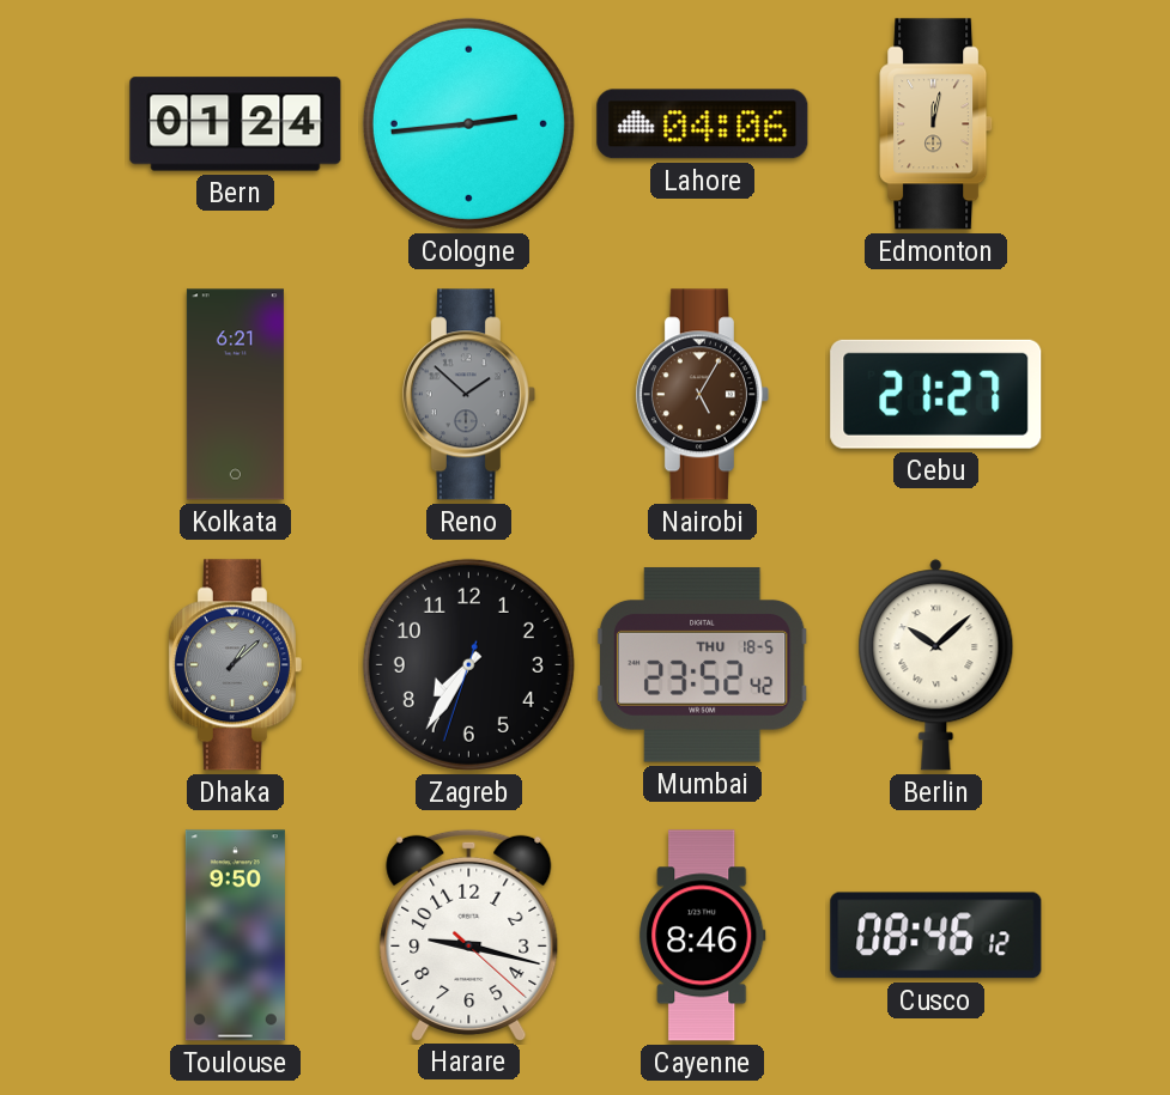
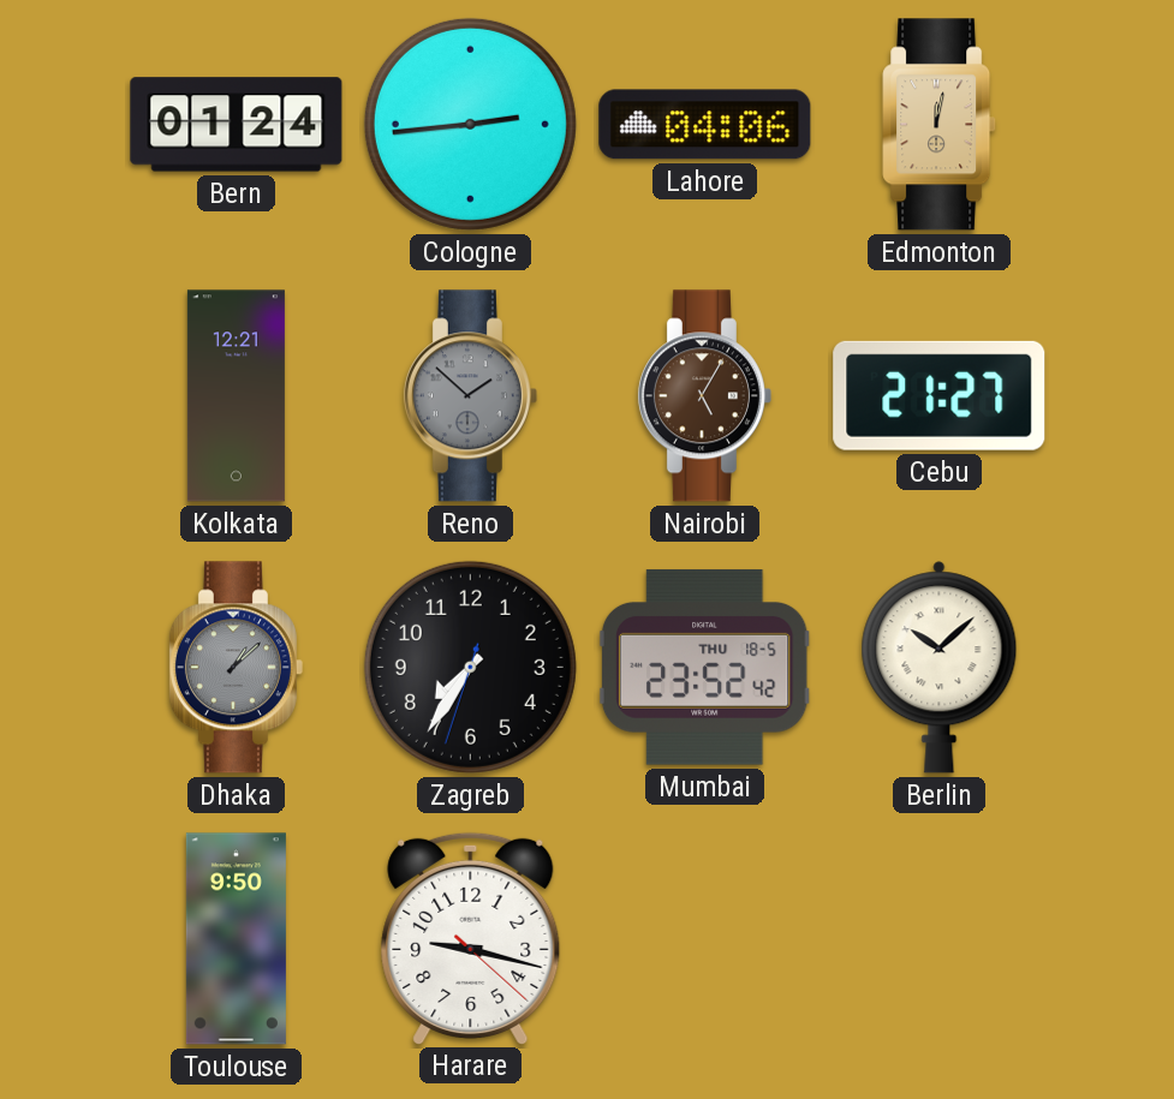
Kolkata: 6:21 -> 12:21
Cayenne: 8:46 -> none
Cusco: 08:46 -> none
